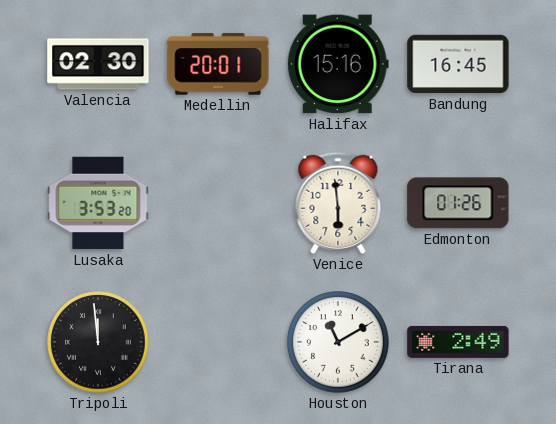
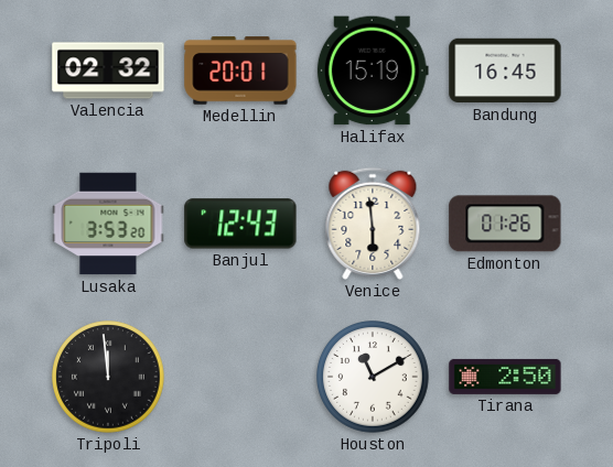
Valencia: 02:30 -> 02:32
Halifax: 15:16 -> 15:19
Banjul: none -> 12:43
Tirana: 2:49 -> 2:50
